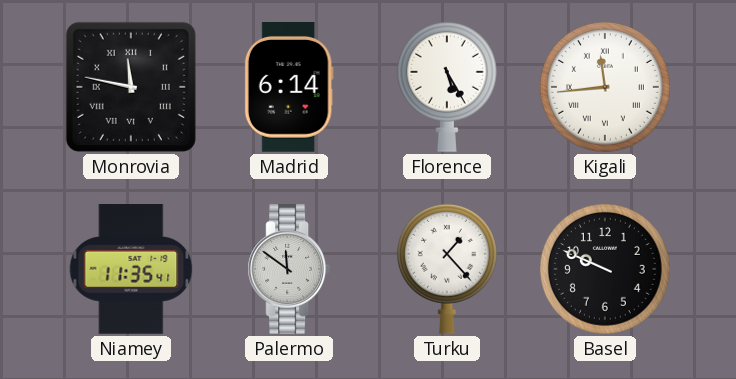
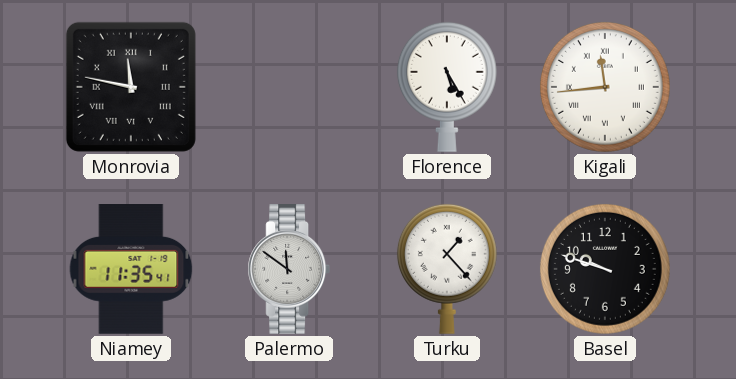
Madrid: 6:14 -> none
Basel: 9:49 -> 9:48
